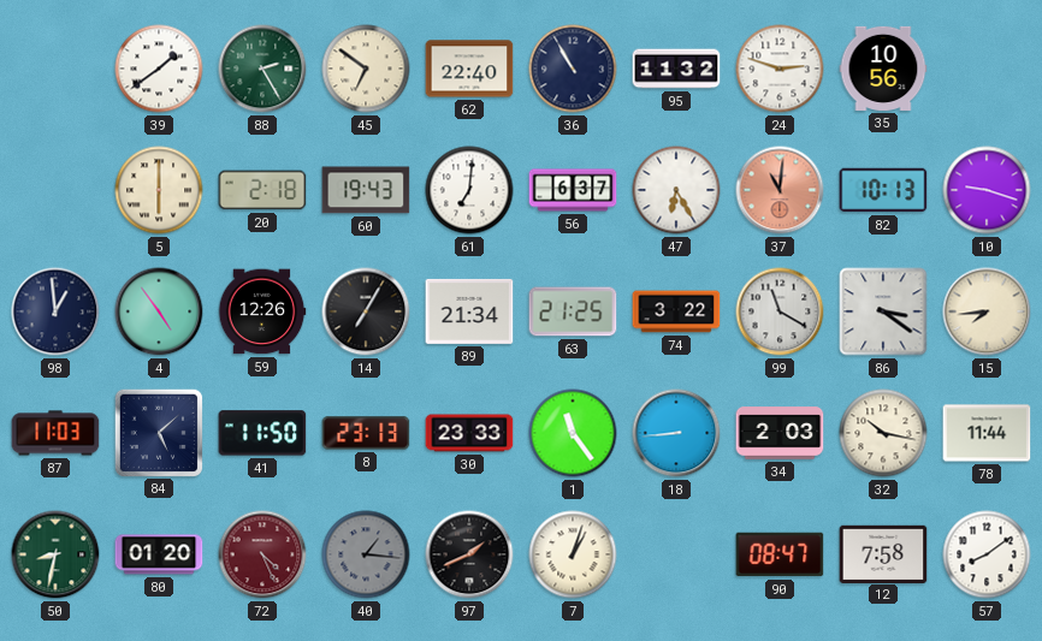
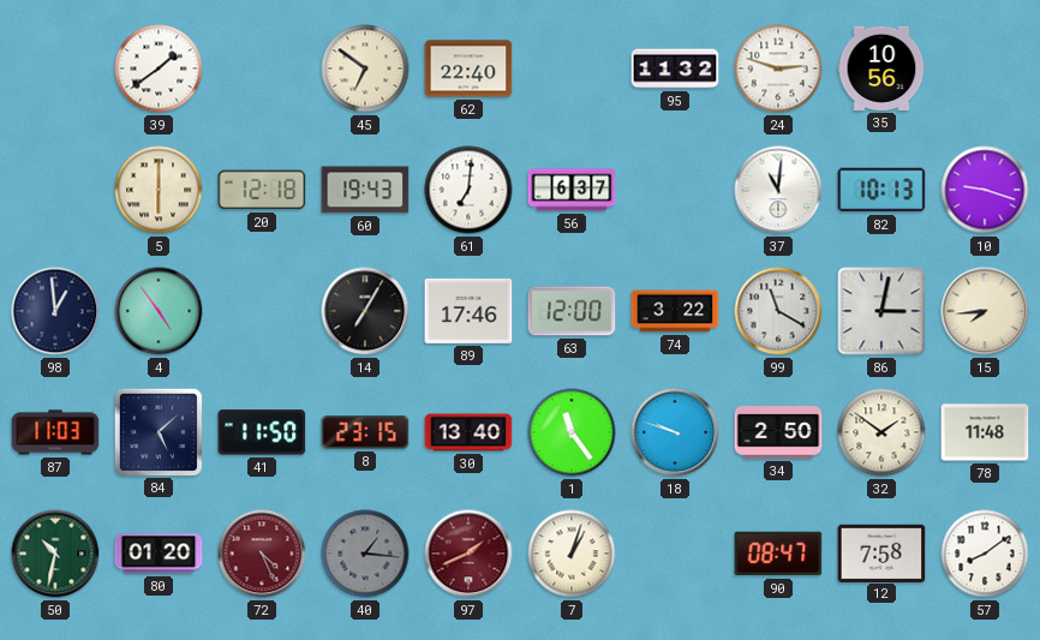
88: 2:25 -> none
36: 10:55 -> none
20: 2:18 -> 12:18
47: 6:25 -> none
37 dial: salmon -> white
59: 12:26 -> none
89: 21:34 -> 17:46
63: 21:25 -> 12:00
86: 3:21 -> 3:02
8: 23:13 -> 23:15
30: 23:33 -> 13:40
18: 8:44 -> 9:48
34: 2:03 -> 2:50
32: 10:17 -> 1:51
78: 11:44 -> 11:48
50: 8:32 -> 10:32
97 dial: black -> burgundy
